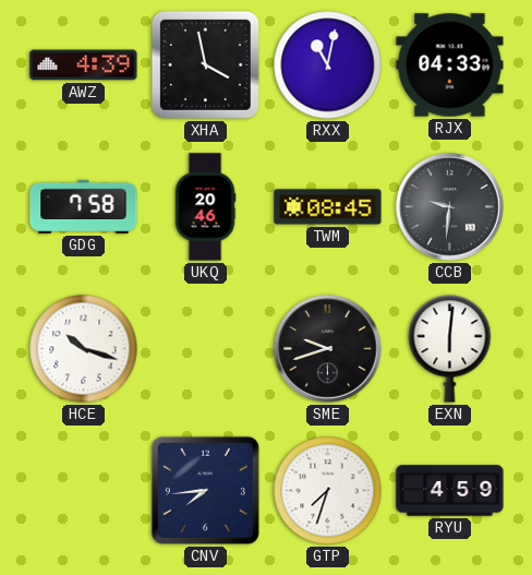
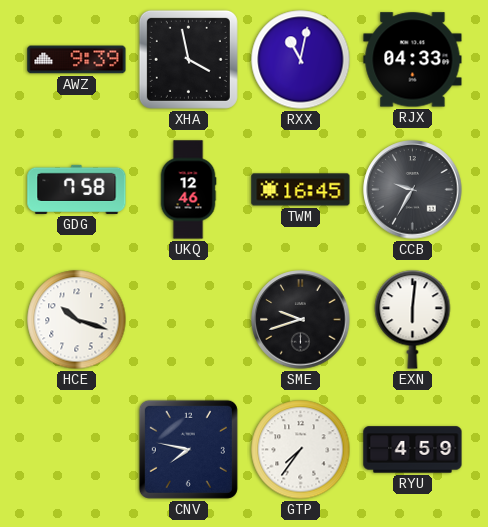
AWZ: 4:39 -> 9:39
UKQ: 20:46 -> 12:46
TWM: 08:45 -> 16:45
CCB: 9:31 -> 9:35
CNV: 7:44 -> 7:47
GTP: 7:33 -> 7:36
